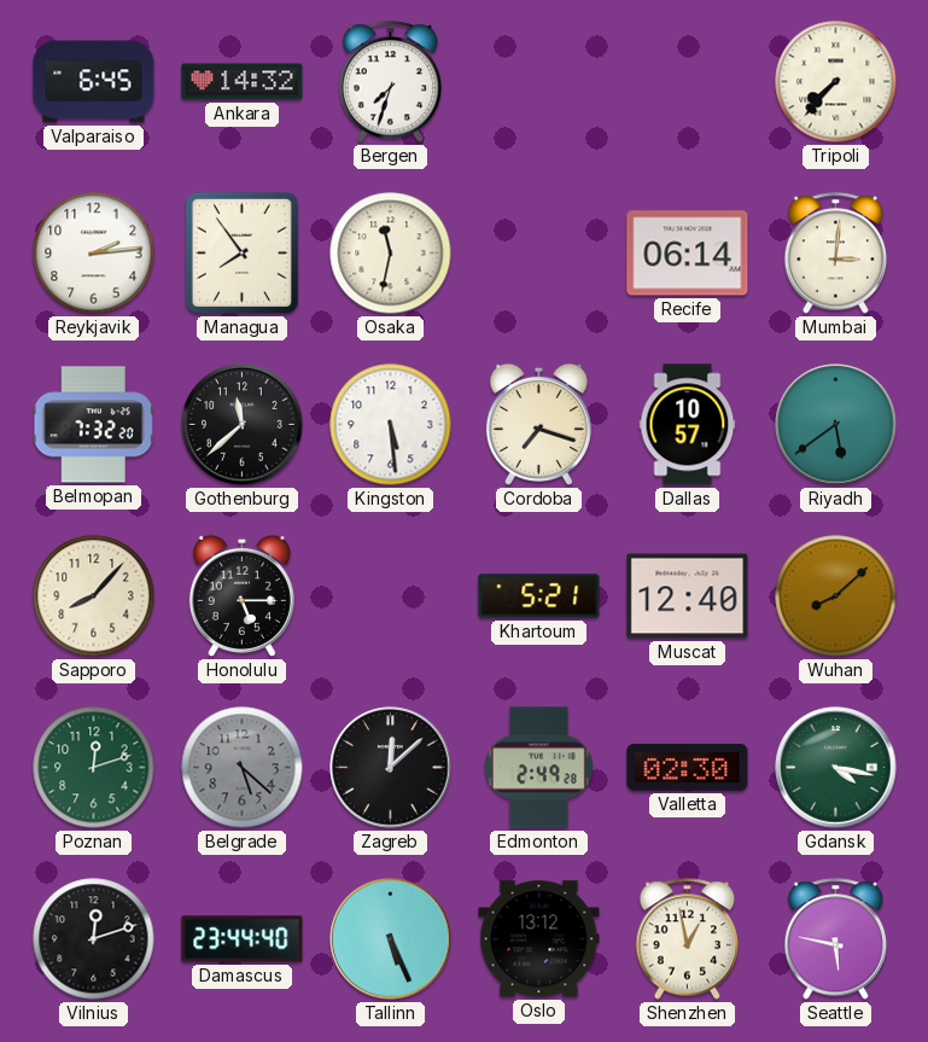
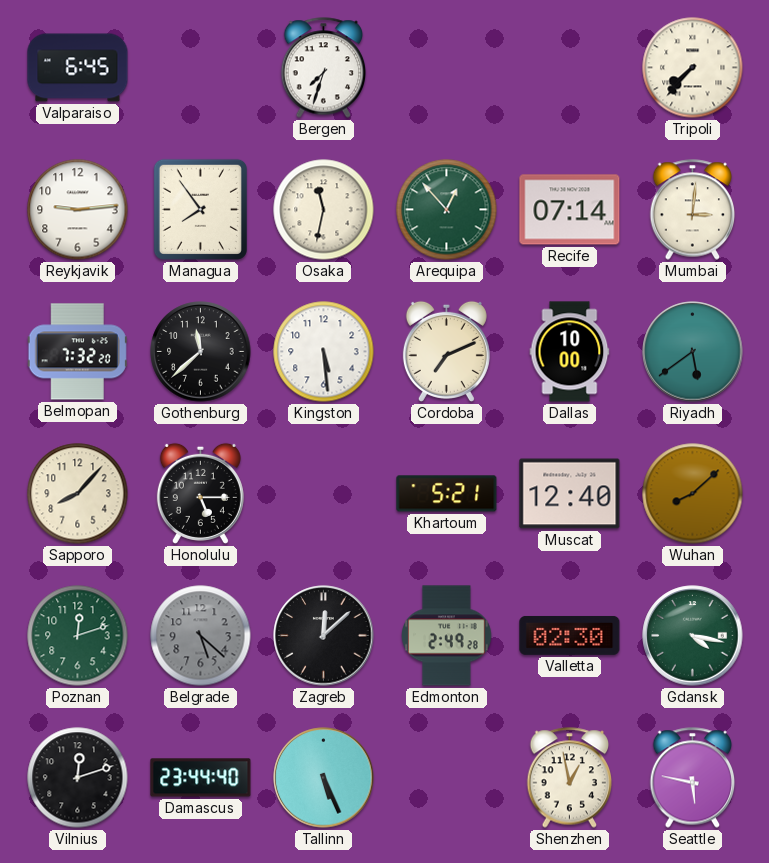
Ankara: 14:32 -> none
Reykjavik: 2:14 -> 9:14
Arequipa: none -> 12:53
Recife: 06:14 -> 07:14
Cordoba: 7:18 -> 7:11
Dallas: 10:57 -> 10:00
Oslo: 13:12 -> none
